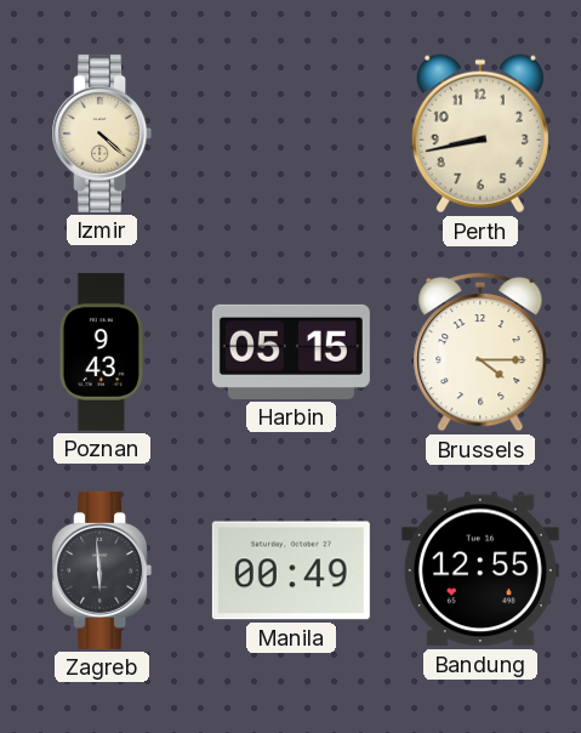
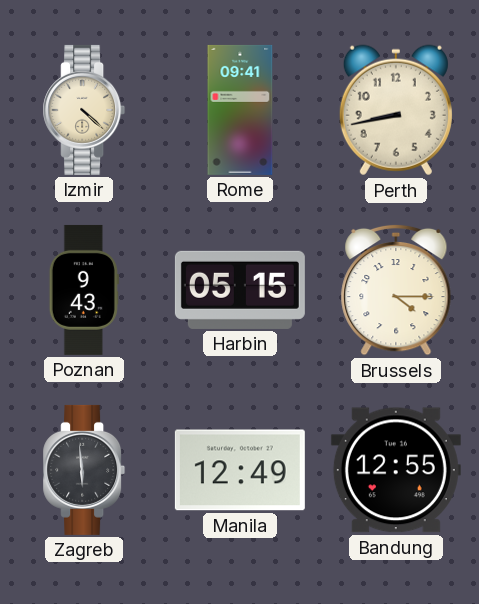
Rome: none -> 09:41
Manila: 00:49 -> 12:49
